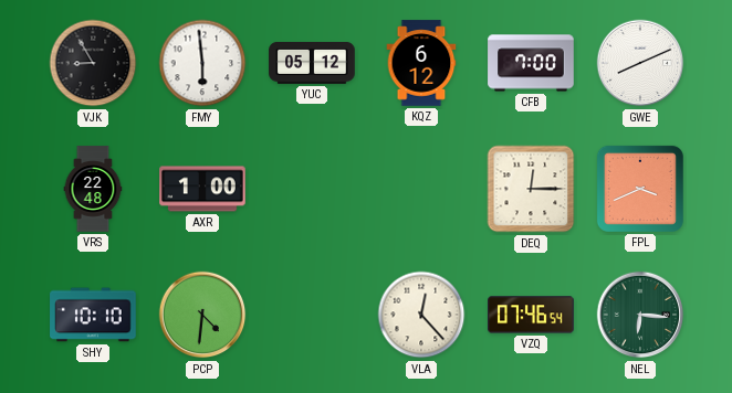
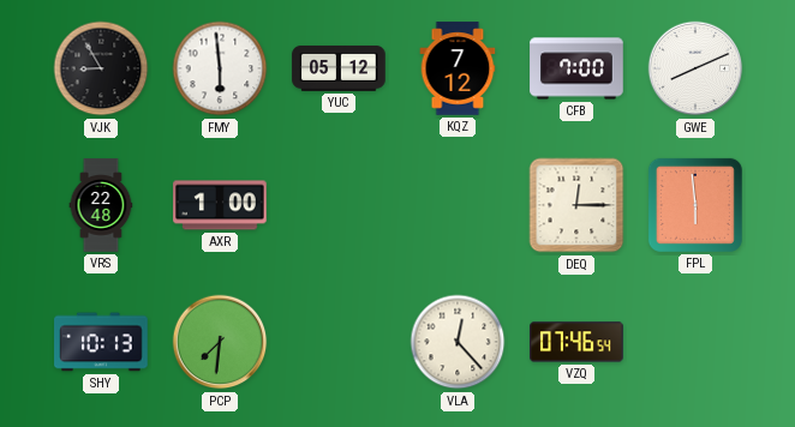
KQZ: 6:12 -> 7:12
FPL: 3:41 -> 5:59
SHY: 10:10 -> 10:13
PCP: 4:31 -> 7:31
NEL: 6:16 -> none
